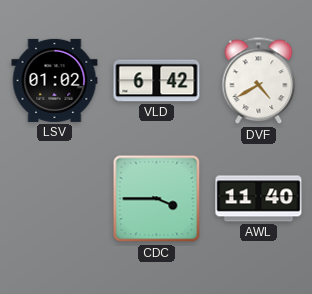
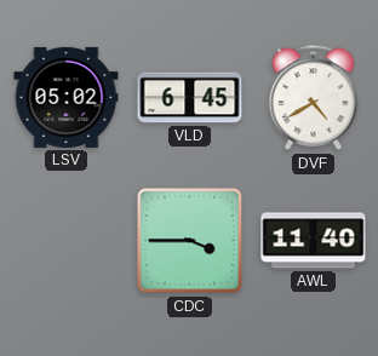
LSV: 01:02 -> 05:02
VLD: 6:42 -> 6:45
